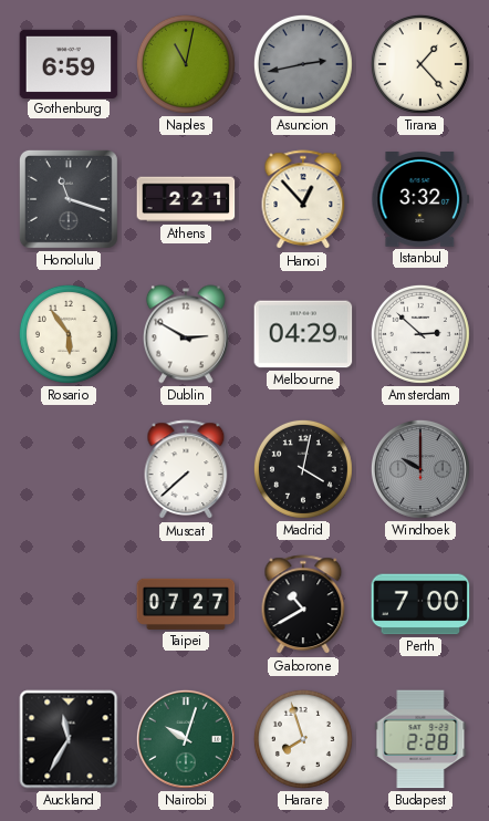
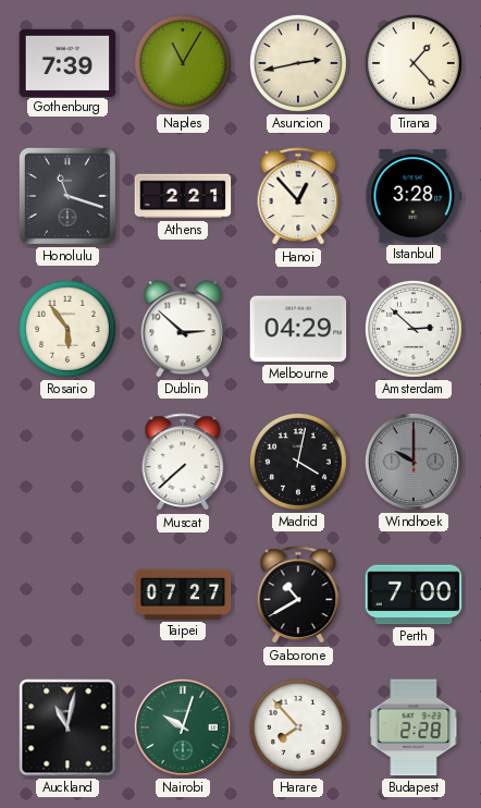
Gothenburg: 6:59 -> 7:39
Naples: 11:02 -> 11:05
Asuncion dial: grey -> cream
Istanbul: 3:32 -> 3:28
Dublin: 2:50 -> 2:52
Auckland: 11:35 -> 11:02
Harare: 7:57 -> 7:53
